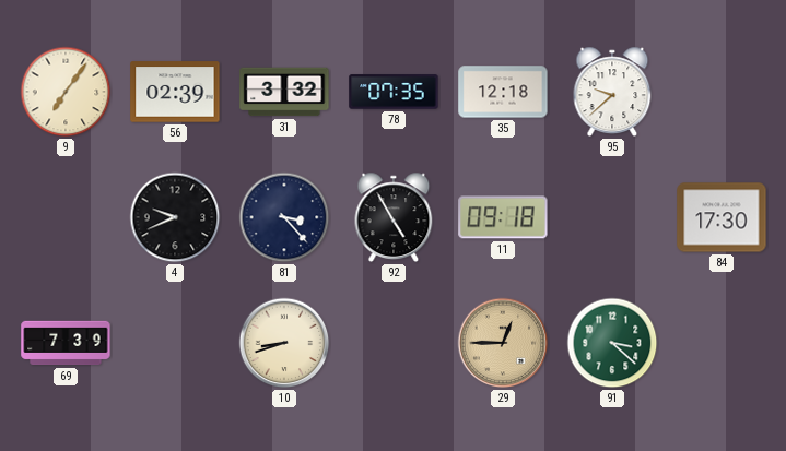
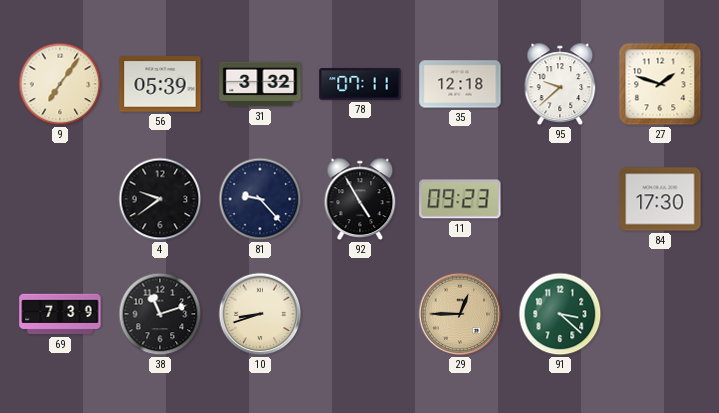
56: 02:39 -> 05:39
78: 07:35 -> 07:11
27: none -> 1:48
4: 9:41 -> 9:39
81: 3:23 -> 9:23
11: 09:18 -> 09:23
38: none -> 11:12
